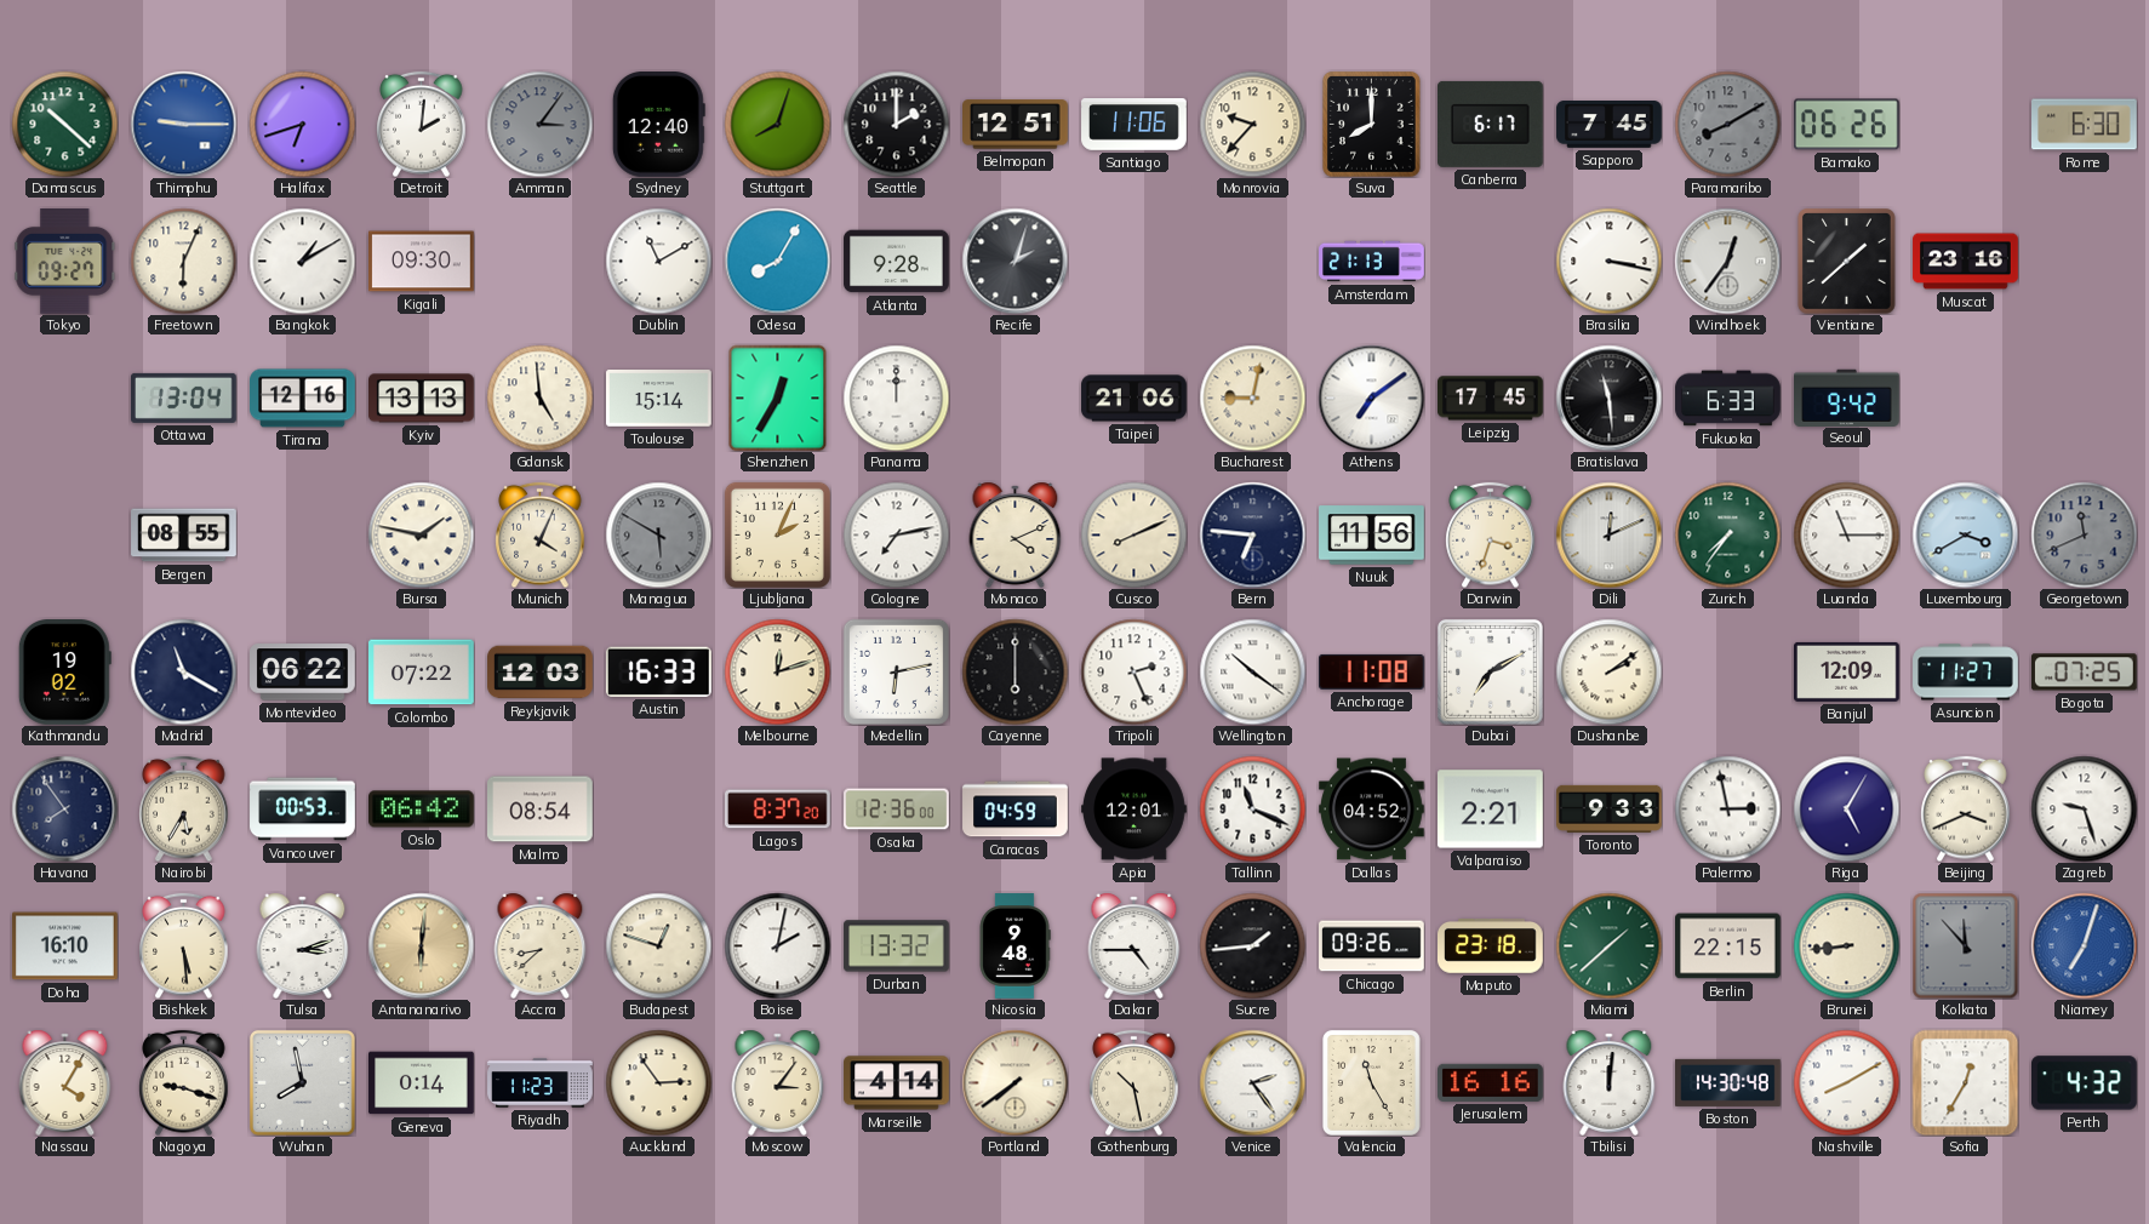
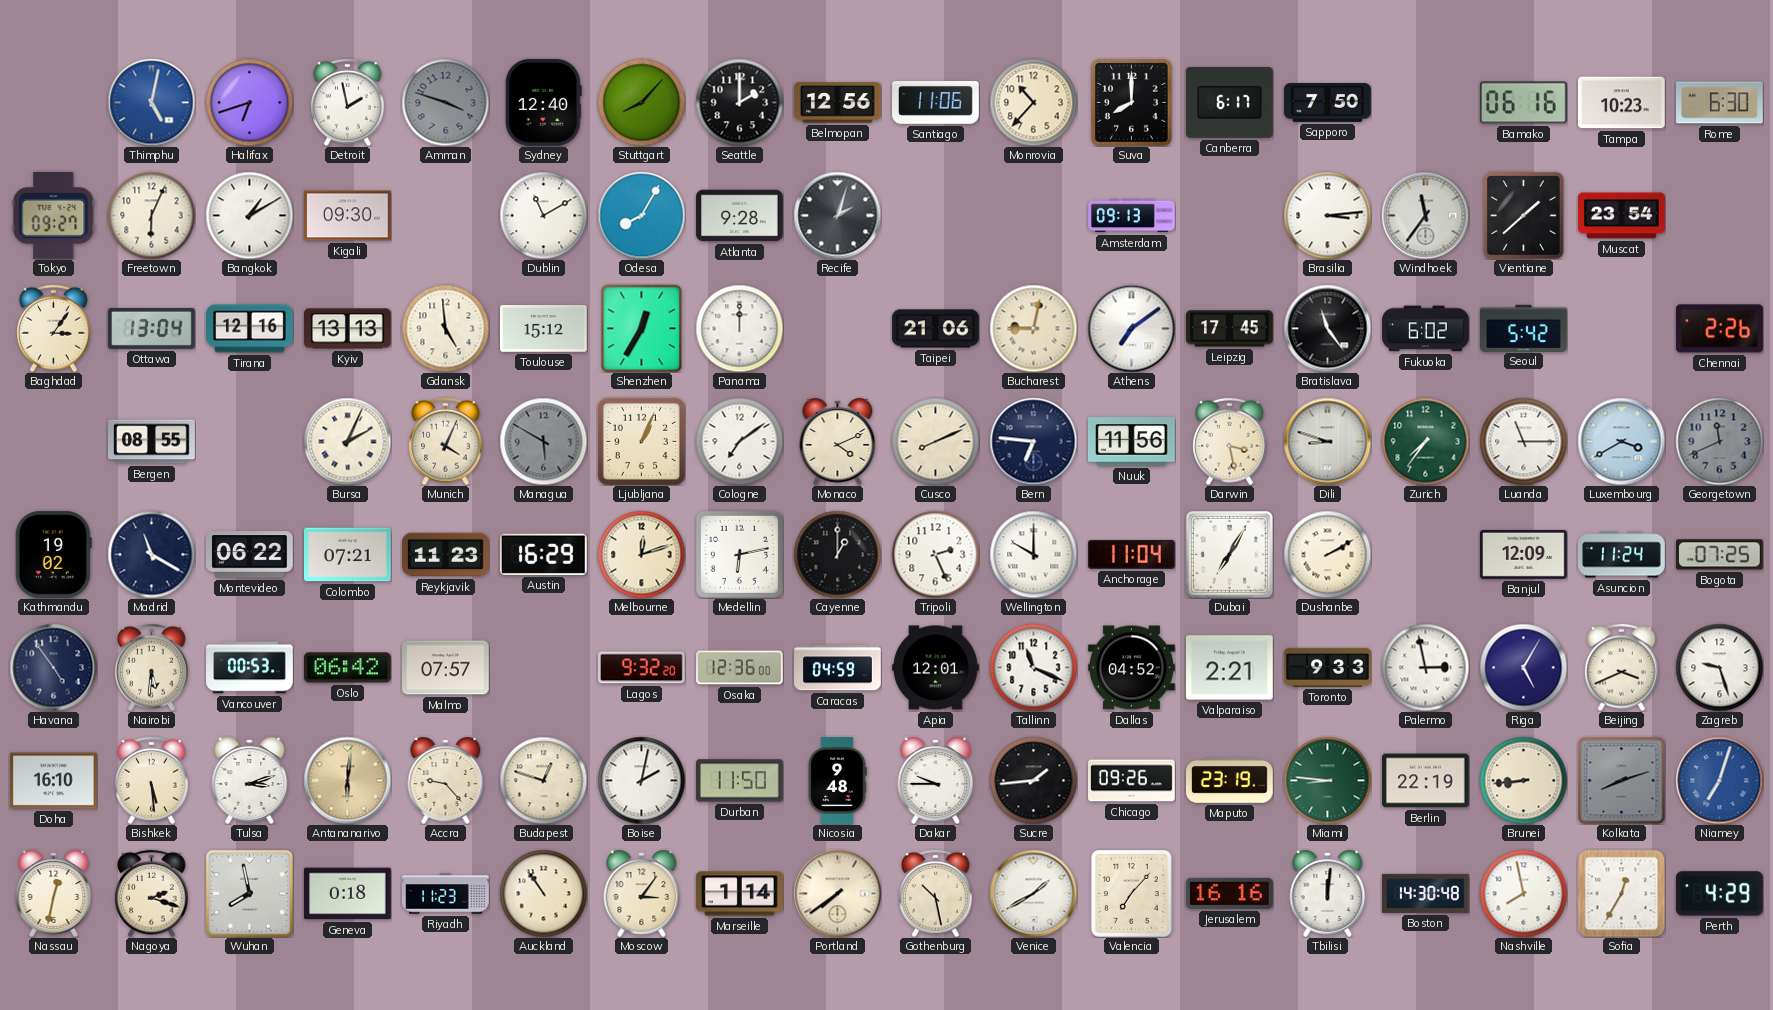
Damascus: 10:22 -> none
Thimphu: 9:15 -> 5:02
Detroit: 2:01 -> 1:58
Amman: 3:06 -> 3:48
Stuttgart: 8:03 -> 8:07
Belmopan: 12:51 -> 12:56
Monrovia: 9:37 -> 10:37
Sapporo: 7:45 -> 7:50
Paramaribo: 8:10 -> none
Bamako: 06:26 -> 06:16
Tampa: none -> 10:23
Amsterdam: 21:13 -> 09:13
Brasilia: 3:17 -> 3:14
Windhoek: 12:36 -> 11:36
Muscat: 23:16 -> 23:54
Baghdad: none -> 3:06
Toulouse: 15:14 -> 15:12
Bratislava: 11:29 -> 11:24
Fukuoka: 6:33 -> 6:02
Seoul: 9:42 -> 5:42
Chennai: none -> 2:26
Bursa: 1:47 -> 2:04
Ljubljana: 2:04 -> 1:04
Cologne: 7:13 -> 7:09
Darwin: 3:33 -> 3:28
Dili: 12:11 -> 8:48
Colombo: 07:22 -> 07:21
Reykjavik: 12:03 -> 11:23
Austin: 16:33 -> 16:29
Cayenne: 6:00 -> 1:00
Wellington: 10:21 -> 10:00
Anchorage: 11:08 -> 11:04
Dubai: 7:10 -> 7:05
Dushanbe: 2:09 -> 2:10
Asuncion: 11:27 -> 11:24
Havana: 7:54 -> 4:54
Nairobi: 5:35 -> 5:31
Malmo: 08:54 -> 07:57
Lagos: 8:37 -> 9:32
Accra: 8:38 -> 9:23
Durban: 13:32 -> 11:50
Dakar: 4:45 -> 9:45
Maputo: 23:18 -> 23:19
Miami: 1:38 -> 8:46
Berlin: 22:15 -> 22:19
Kolkata: 11:53 -> 8:12
Nassau: 4:05 -> 12:32
Nagoya: 9:18 -> 2:18
Geneva: 0:14 -> 0:18
Auckland: 2:54 -> 10:54
Marseille: 4:14 -> 1:14
Venice: 2:24 -> 1:40
Valencia: 11:25 -> 7:07
Nashville: 8:10 -> 7:58
Perth: 4:32 -> 4:29
